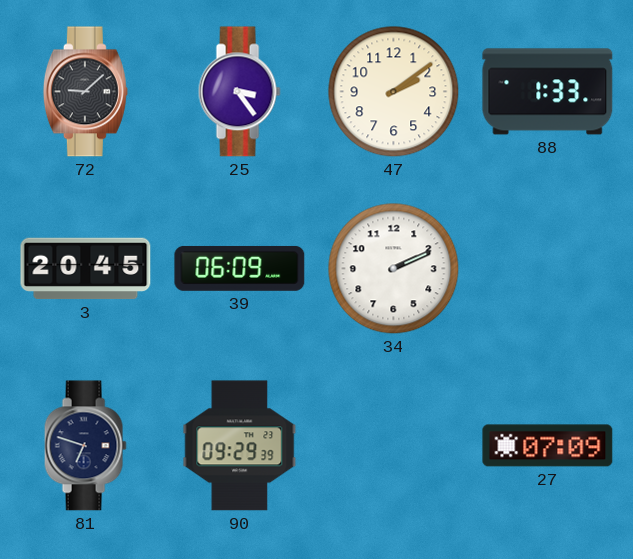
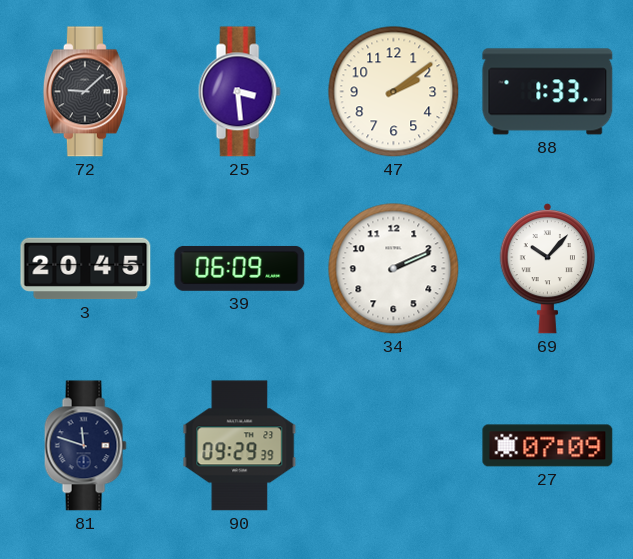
25: 3:24 -> 3:29
69: none -> 10:07
81: 6:48 -> 11:48
